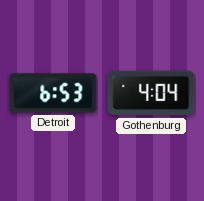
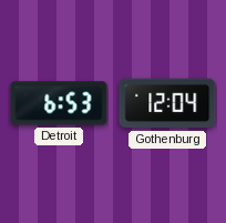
Gothenburg: 4:04 -> 12:04
